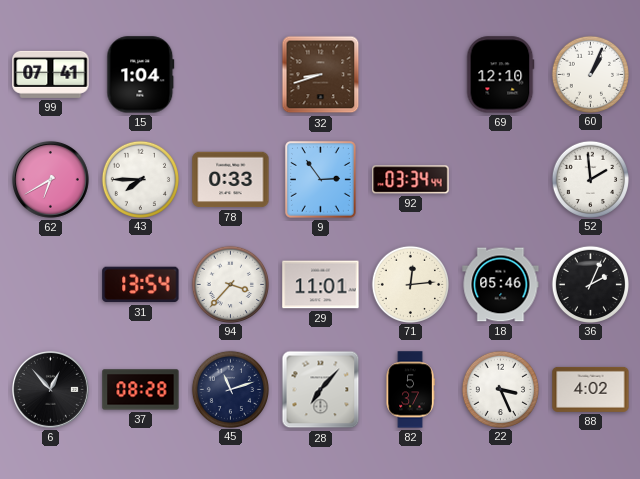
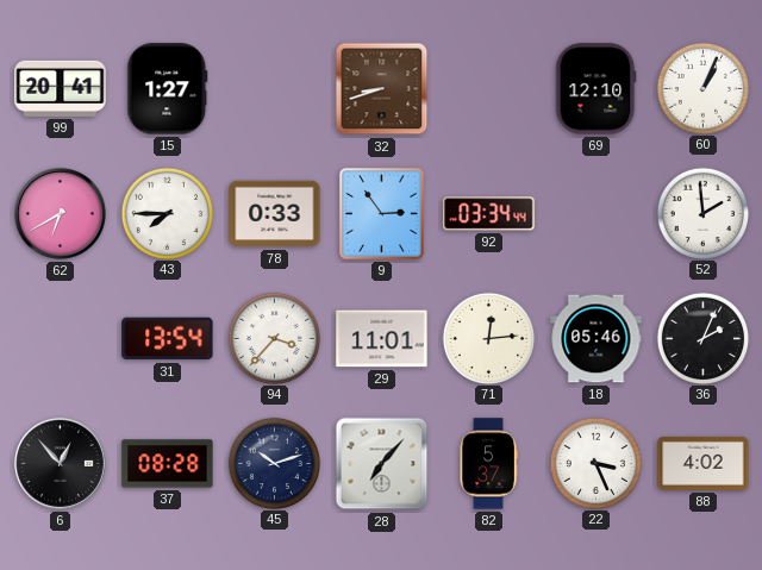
99: 07:41 -> 20:41
15: 1:04 -> 1:27
45: 11:12 -> 10:12
